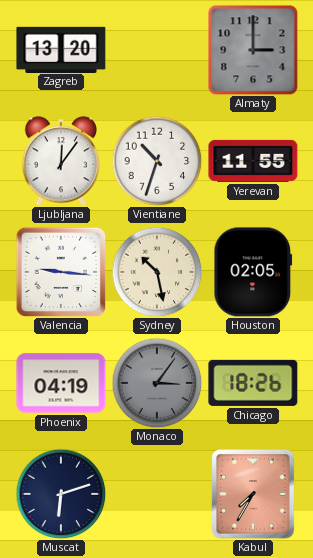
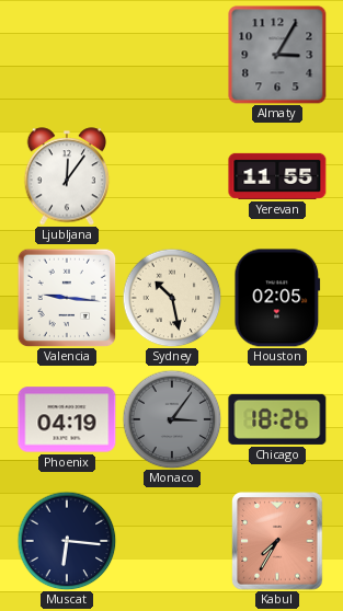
Zagreb: 13:20 -> none
Almaty: 3:00 -> 3:05
Vientiane: 10:33 -> none
Muscat: 6:12 -> 6:16
